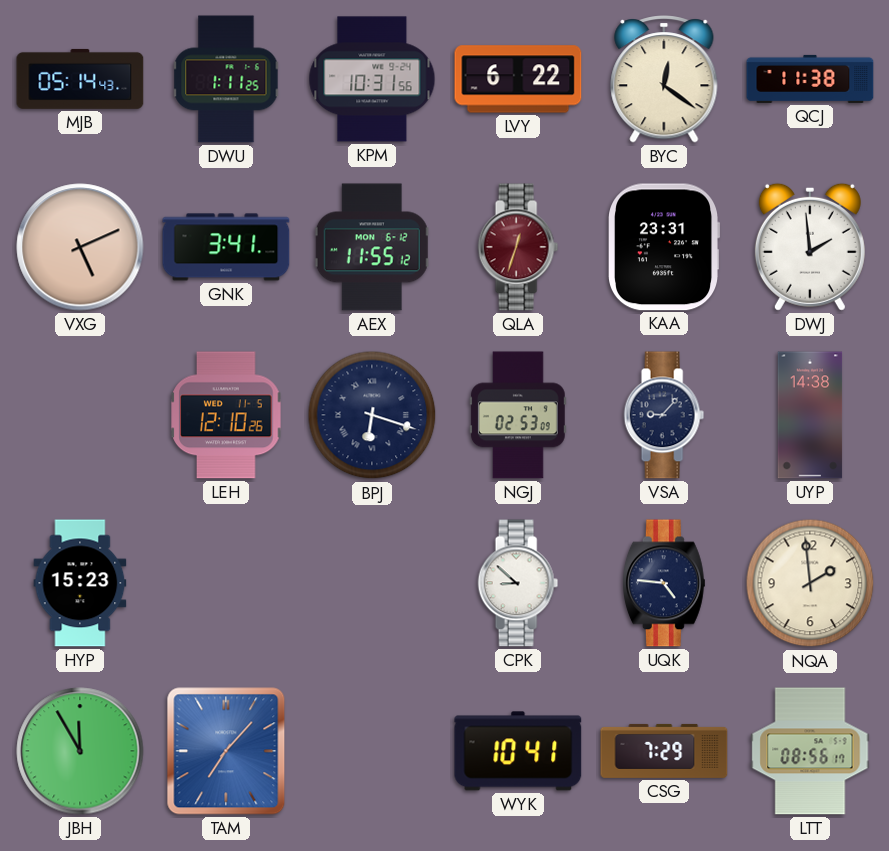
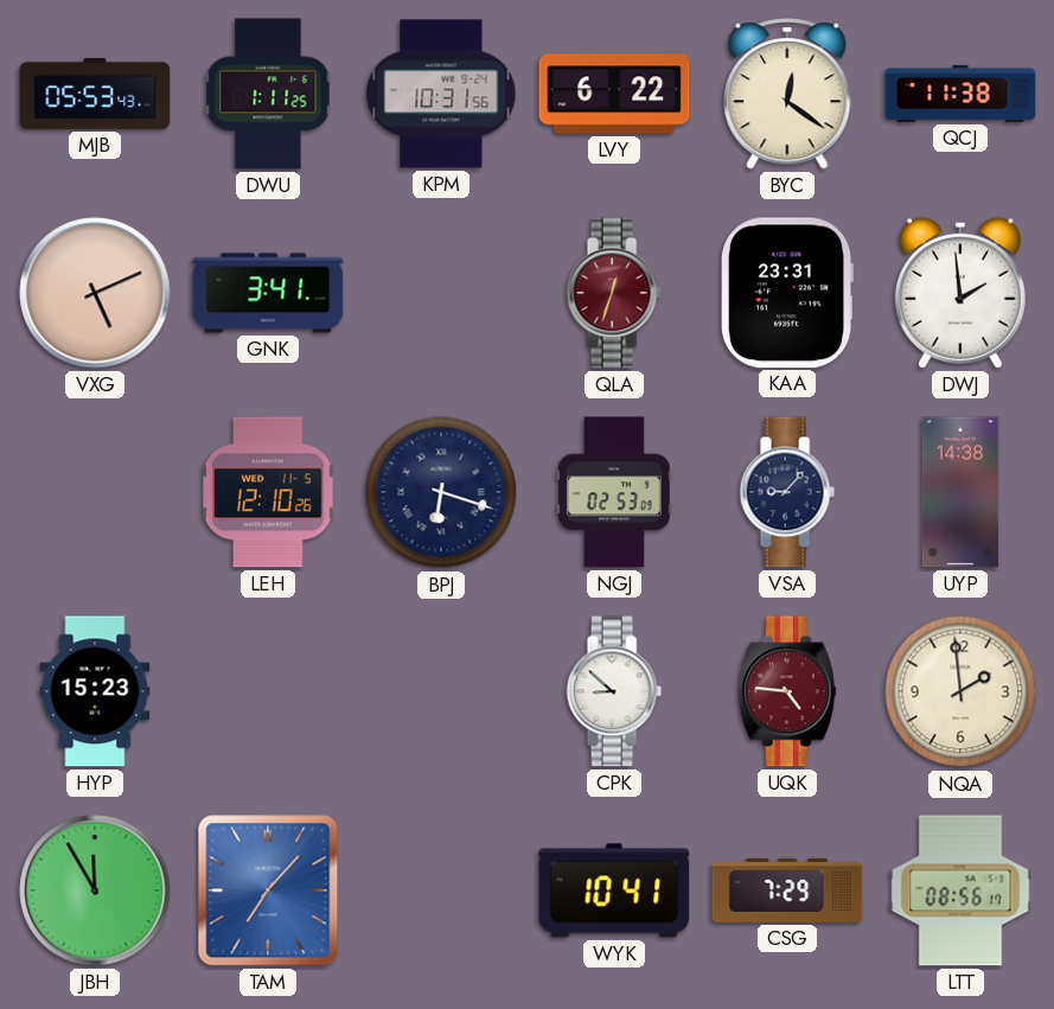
MJB: 05:14 -> 05:53
AEX: 11:55 -> none
UQK dial: navy -> burgundy
